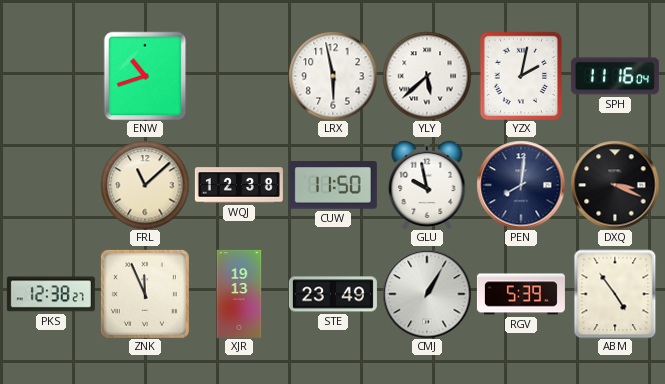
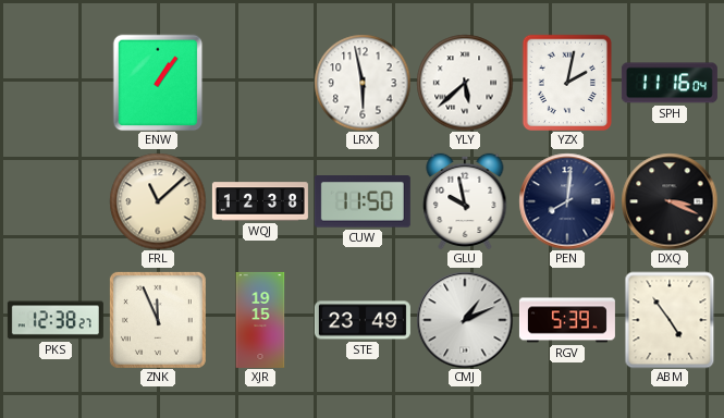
ENW: 10:42 -> 1:06
XJR: 19:13 -> 19:15
CMJ: 1:05 -> 1:11
